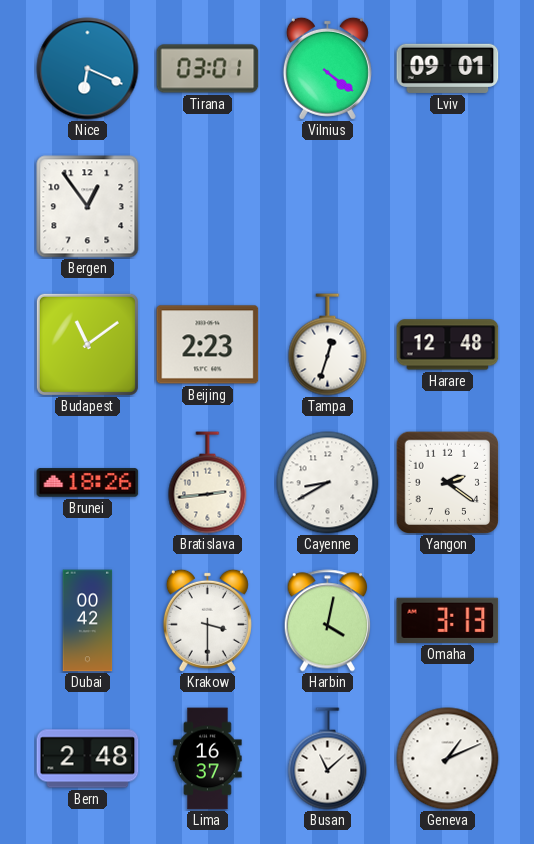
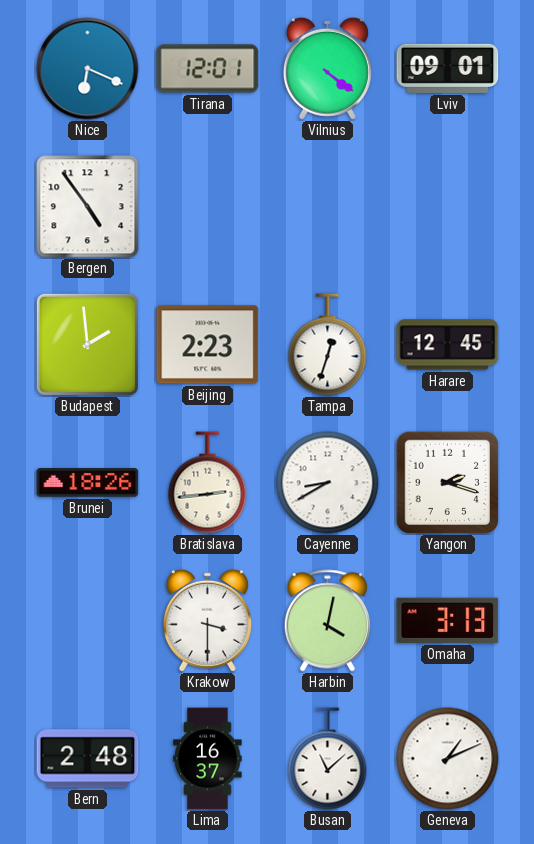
Tirana: 03:01 -> 12:01
Bergen: 12:54 -> 4:54
Budapest: 11:09 -> 1:59
Harare: 12:48 -> 12:45
Yangon: 2:21 -> 2:18
Dubai: 00:42 -> none
